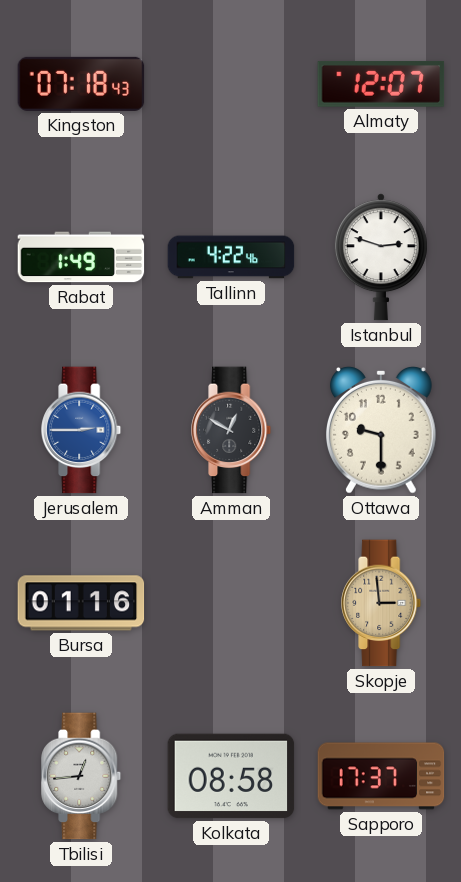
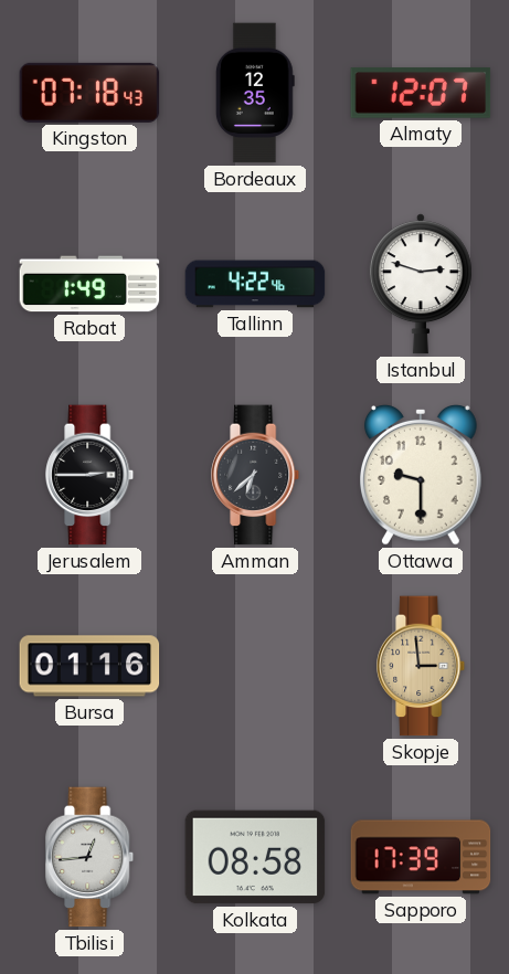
Bordeaux: none -> 12:35
Jerusalem dial: blue -> black
Amman: 12:50 -> 6:38
Sapporo: 17:37 -> 17:39
